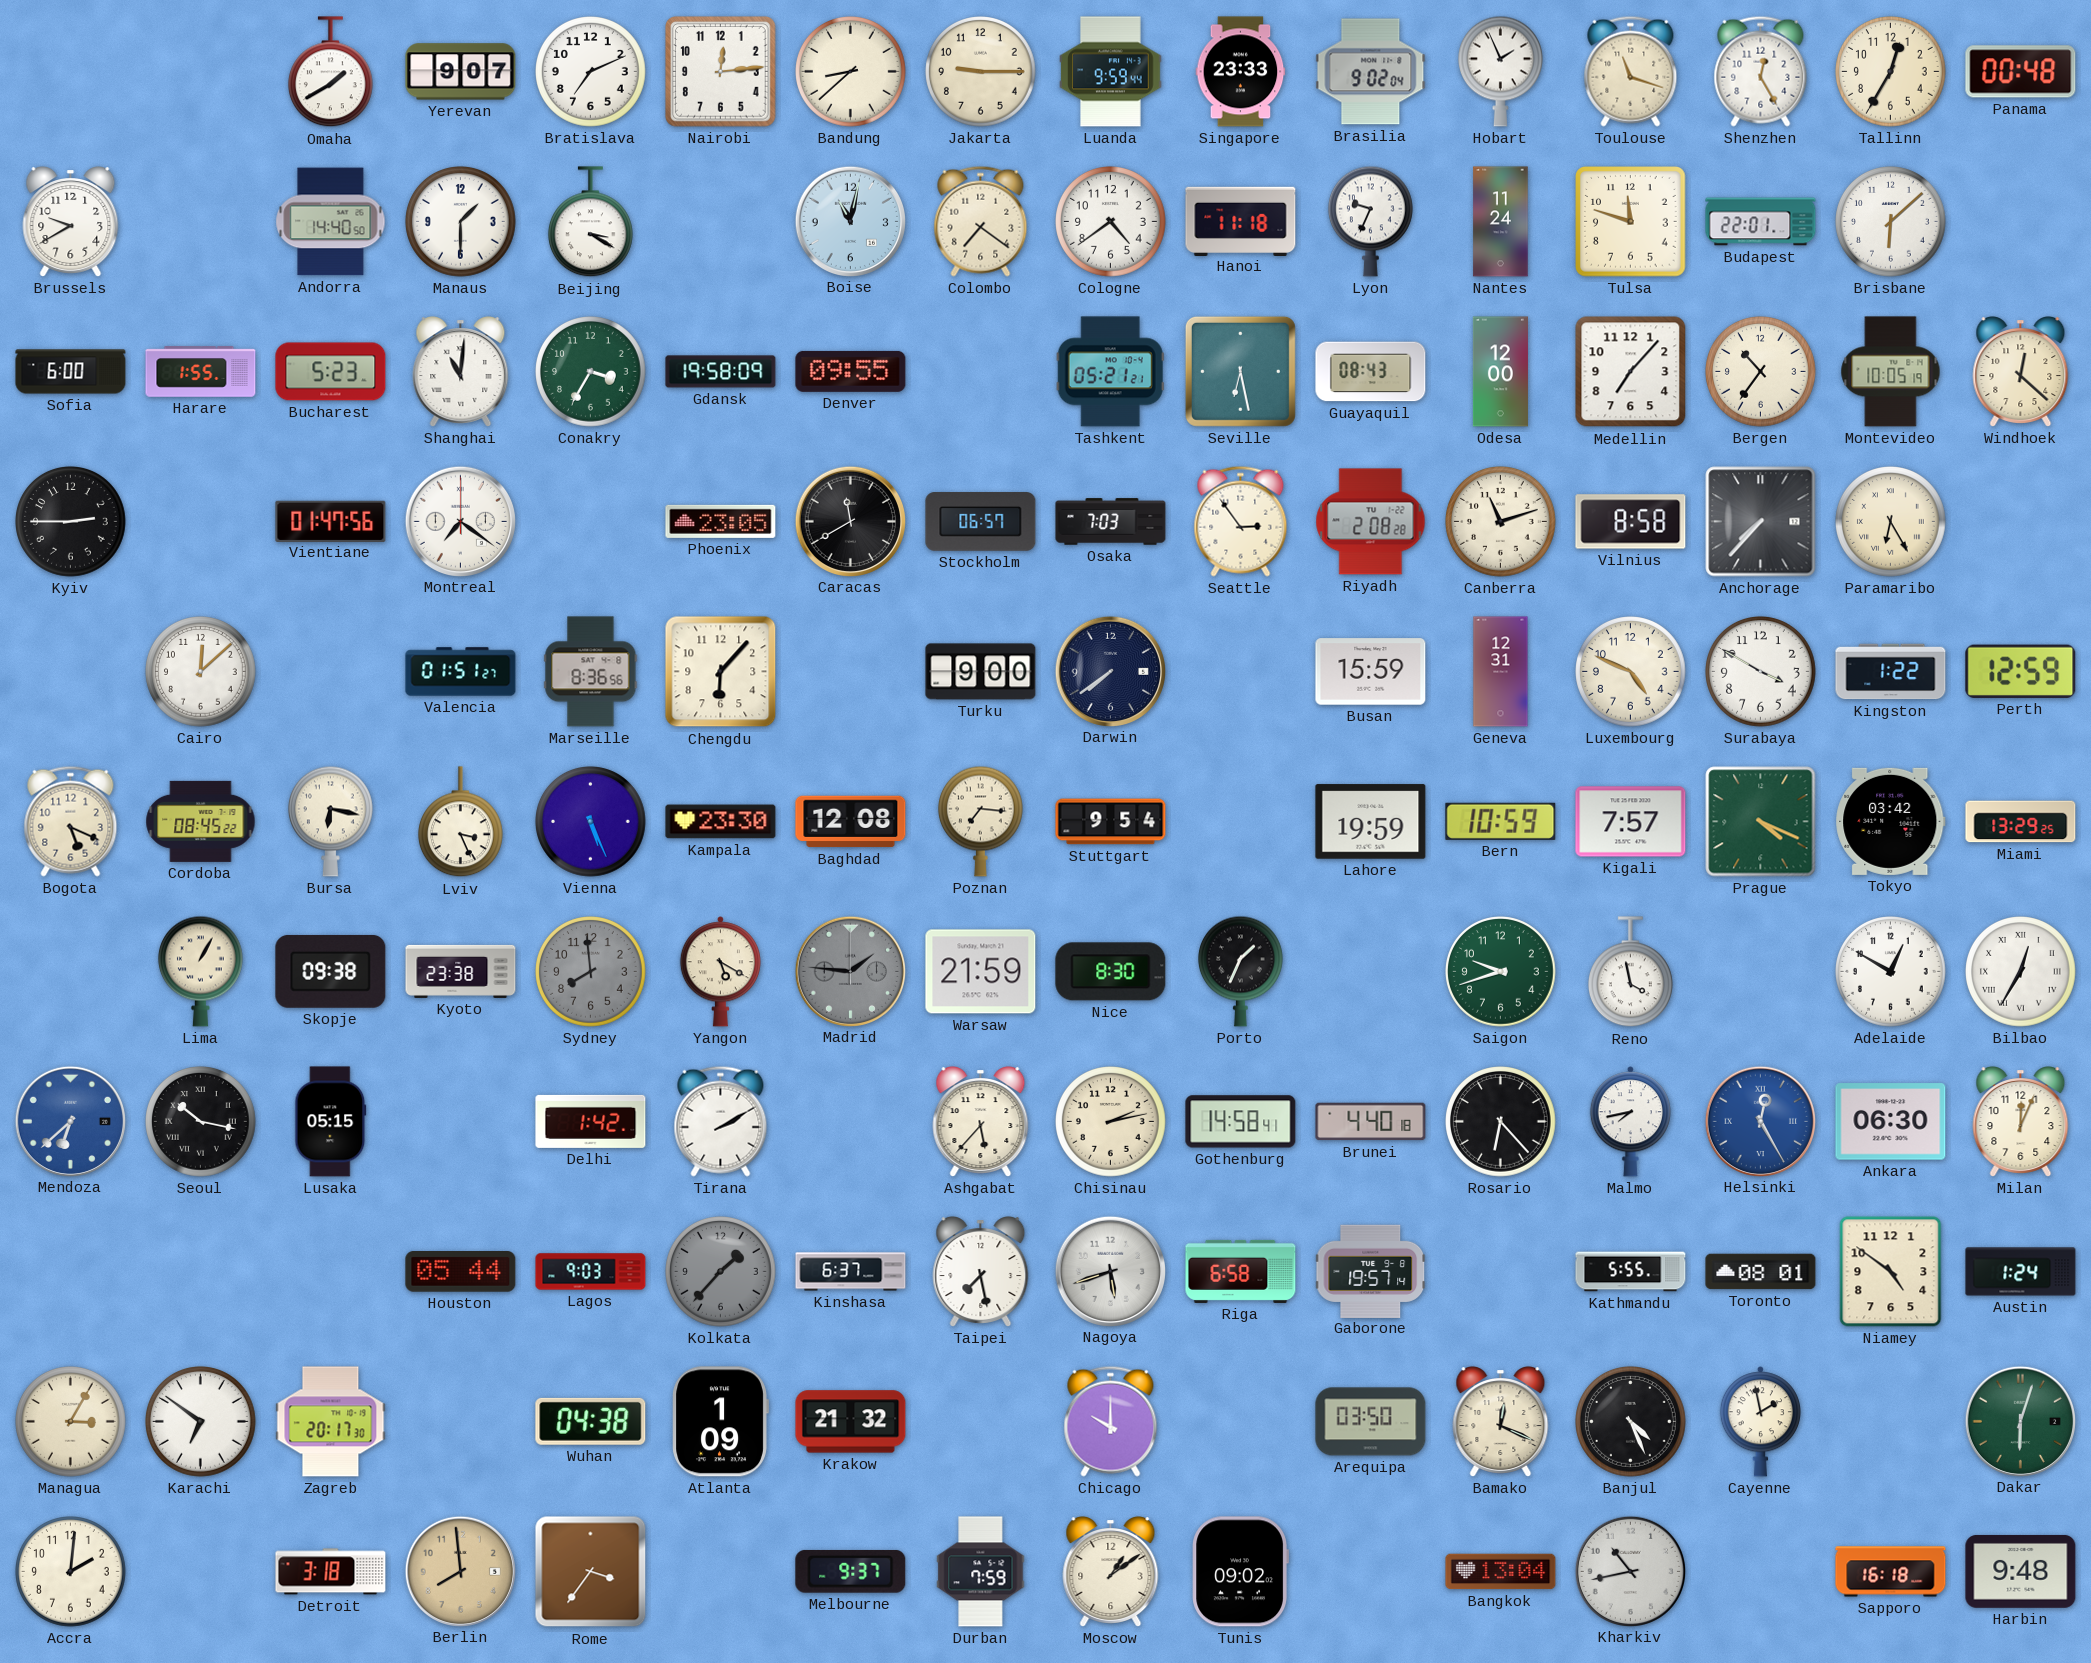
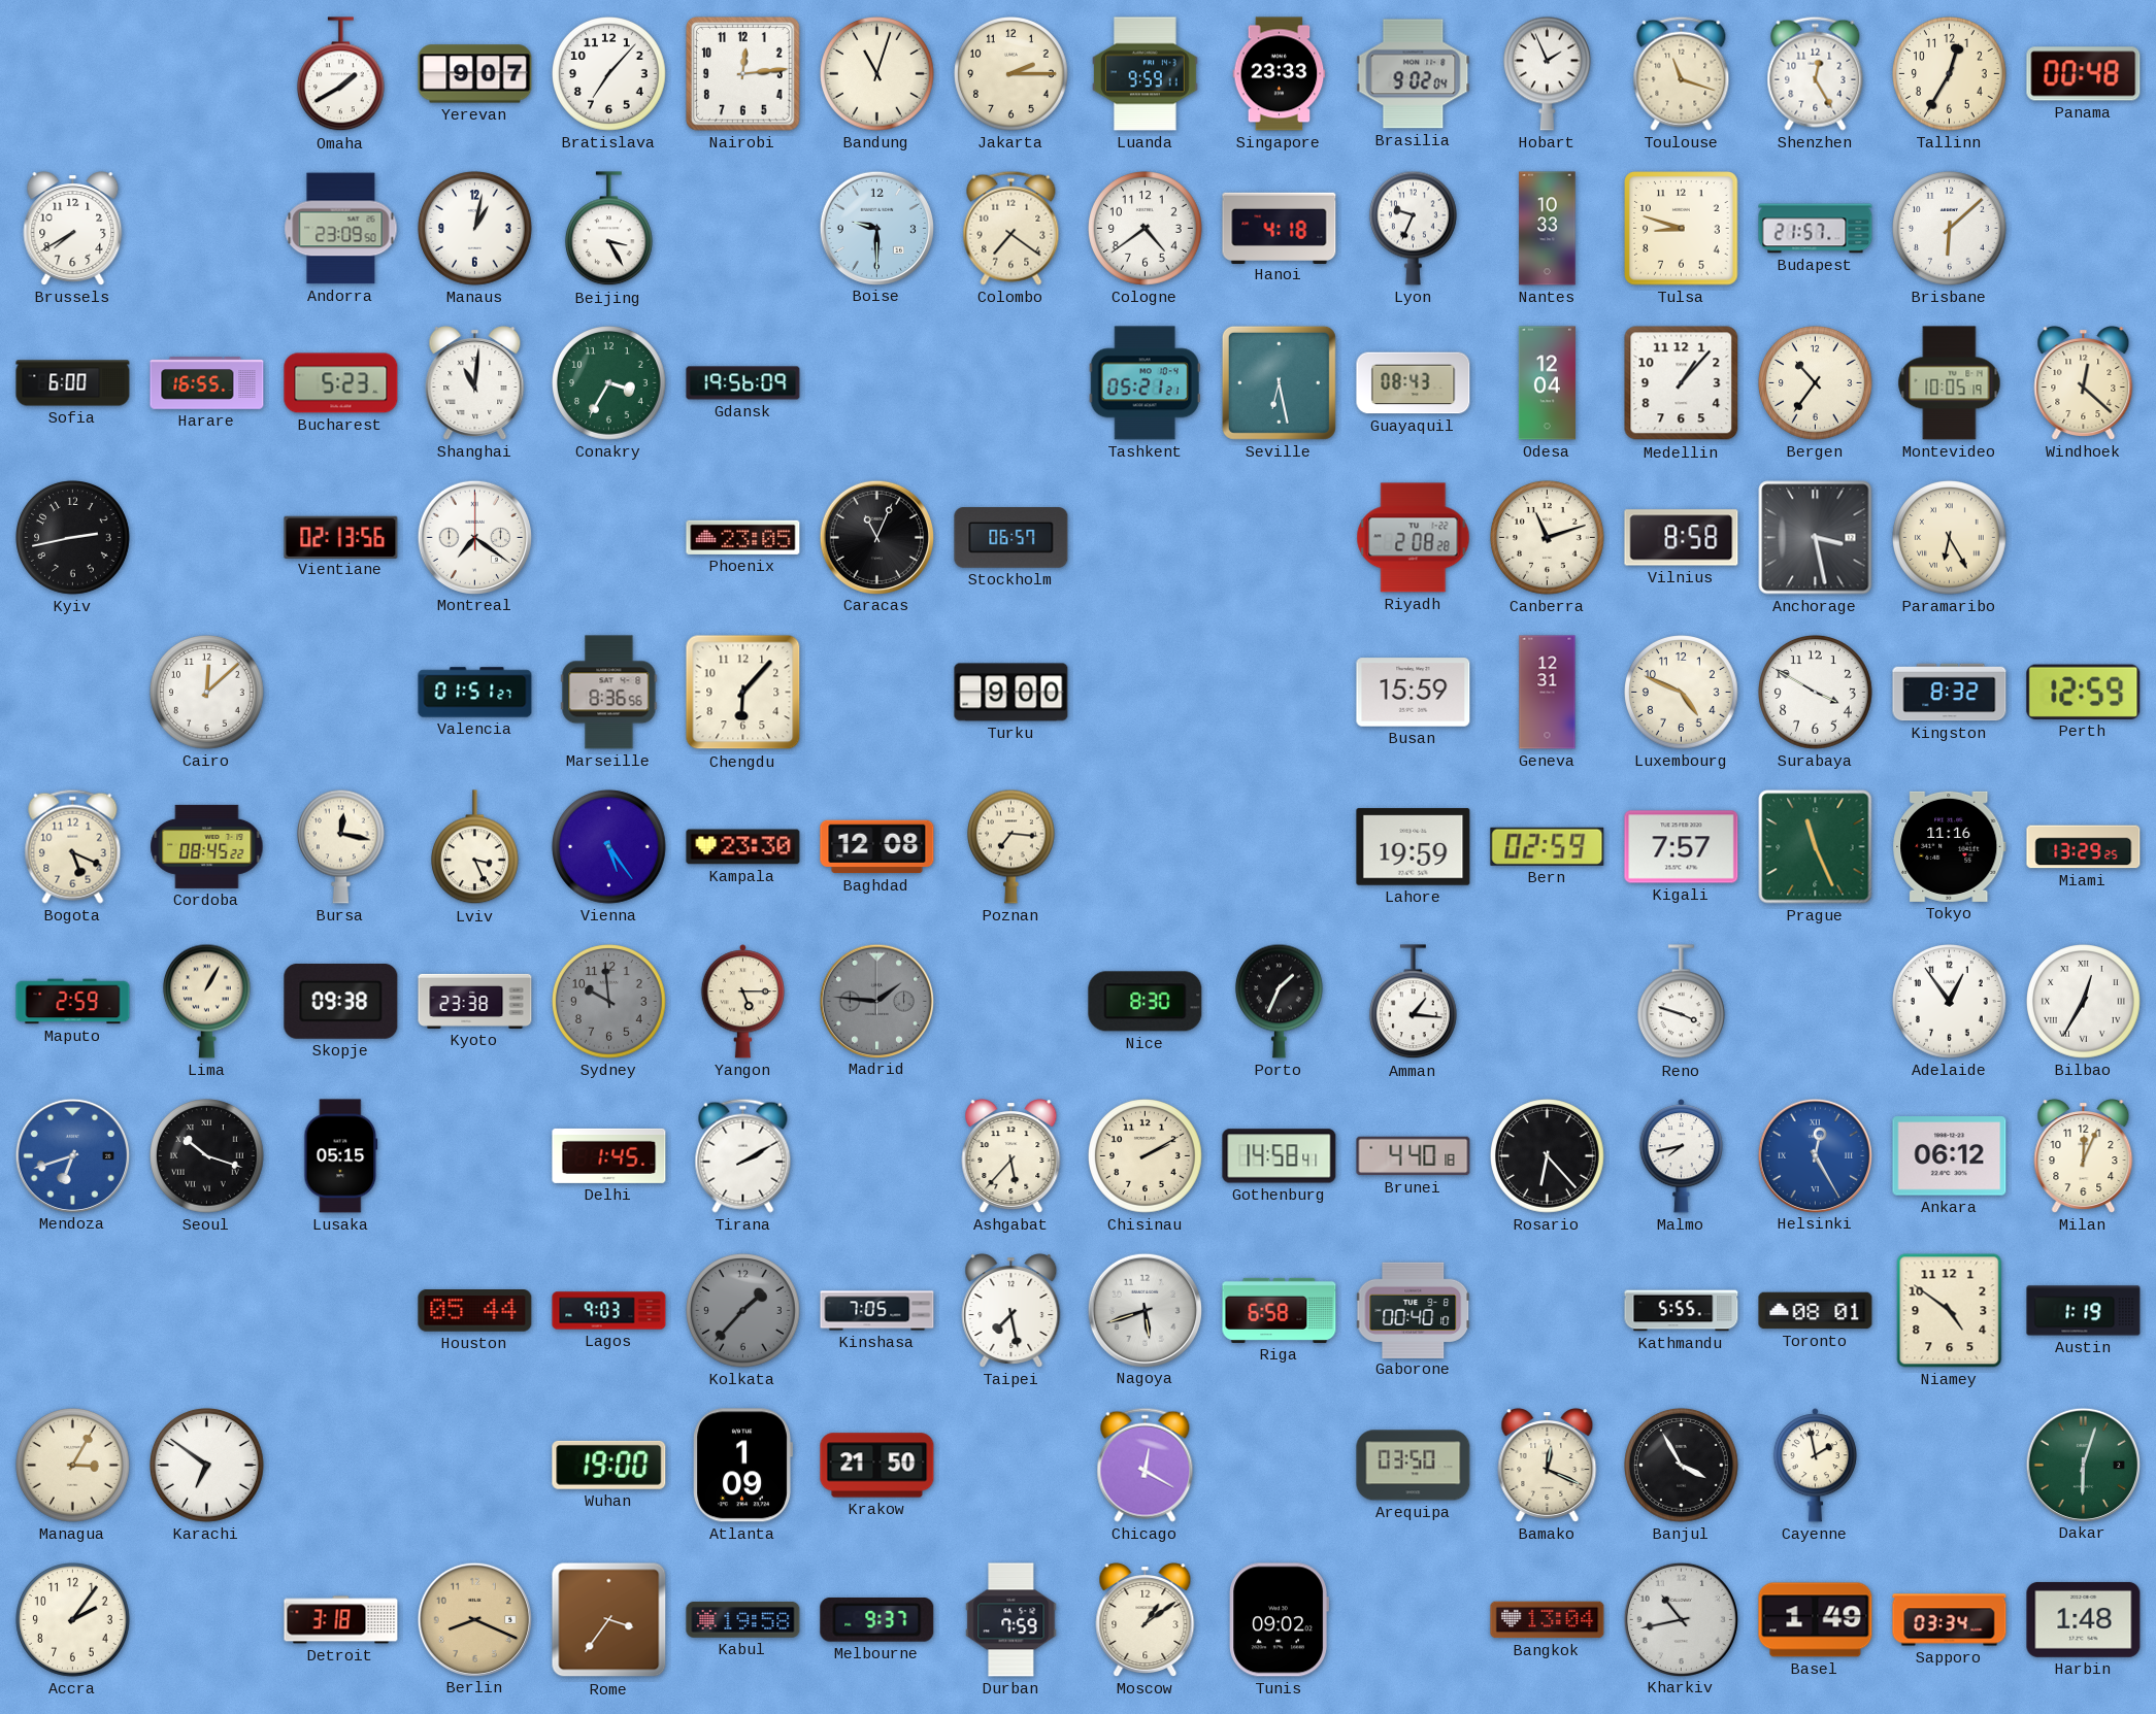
Bratislava: 7:11 -> 7:07
Bandung: 8:38 -> 11:03
Jakarta: 9:15 -> 2:15
Luanda: 9:59:44 -> 9:59:11
Brussels: 9:40 -> 7:40
Andorra: 14:40 -> 23:09
Manaus: 1:30 -> 1:02
Beijing: 3:20 -> 3:25
Boise: 11:02 -> 9:30
Hanoi: 11:18 -> 4:18
Nantes: 11:24 -> 10:33
Tulsa: 11:48 -> 8:48
Budapest: 22:01 -> 21:57
Harare: 1:55 -> 16:55
Gdansk: 19:58 -> 19:56
Denver: 09:55 -> none
Odesa: 12:00 -> 12:04
Medellin: 7:07 -> 1:07
Kyiv: 2:45 -> 2:43
Vientiane: 01:47 -> 02:13
Caracas: 11:40 -> 11:04
Osaka: 7:03 -> none
Seattle: 2:54 -> none
Anchorage: 7:37 -> 3:28
Darwin: 7:39 -> none
Kingston: 1:22 -> 8:32
Bursa: 6:17 -> 12:17
Vienna: 5:26 -> 5:24
Stuttgart: 9:54 -> none
Bern: 10:59 -> 02:59
Prague: 4:19 -> 11:26
Tokyo: 03:42 -> 11:16
Maputo: none -> 2:59
Sydney: 7:59 -> 9:59
Yangon: 5:20 -> 5:15
Warsaw: 21:59 -> none
Amman: none -> 1:16
Saigon: 9:42 -> none
Reno: 3:58 -> 3:48
Adelaide: 12:50 -> 12:54
Mendoza: 6:38 -> 6:42
Seoul: 10:17 -> 10:18
Delhi: 1:42 -> 1:45
Chisinau: 2:13 -> 2:10
Ankara: 06:30 -> 06:12
Kinshasa: 6:37 -> 7:05
Gaborone: 19:57 -> 00:40
Austin: 1:24 -> 1:19
Zagreb: 20:17 -> none
Wuhan: 04:38 -> 19:00
Krakow: 21:32 -> 21:50
Chicago: 10:00 -> 12:20
Banjul: 4:26 -> 3:55
Accra: 2:01 -> 2:06
Berlin: 7:59 -> 8:19
Kabul: none -> 19:58
Basel: none -> 1:49
Sapporo: 16:18 -> 03:34
Harbin: 9:48 -> 1:48
